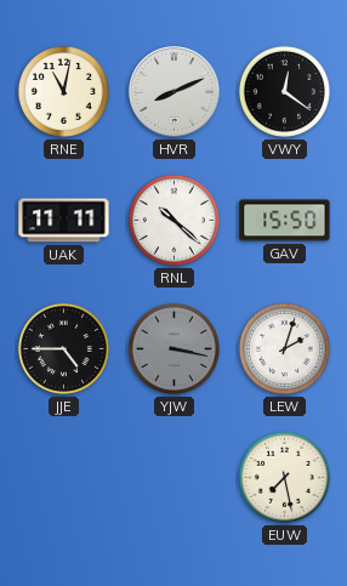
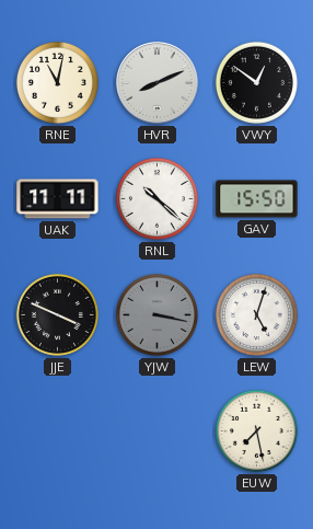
VWY: 12:21 -> 12:51
JJE: 4:45 -> 3:49
LEW: 2:03 -> 5:03
